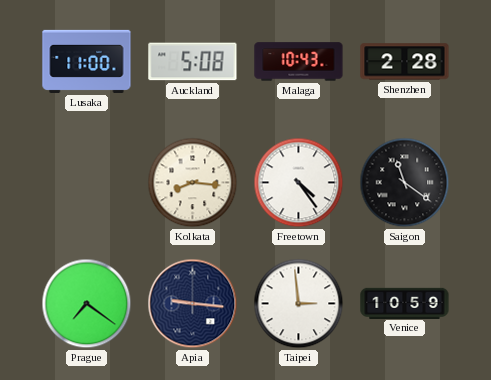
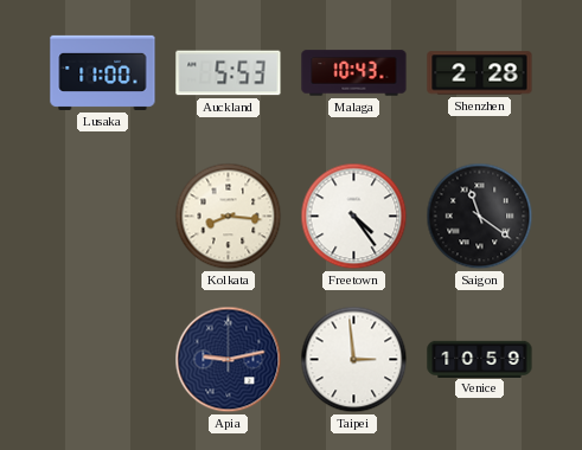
Auckland: 5:08 -> 5:53
Prague: 7:21 -> none
Apia: 9:16 -> 9:13
